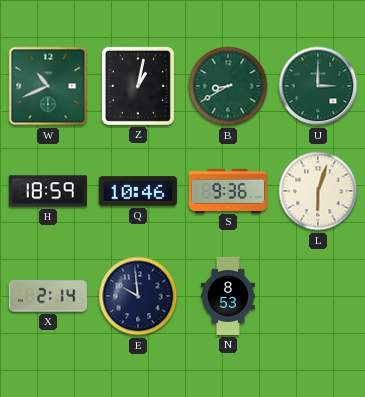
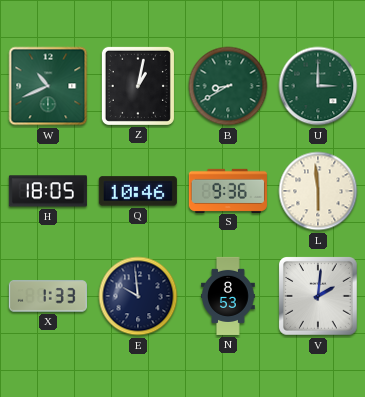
H: 18:59 -> 18:05
L: 6:03 -> 5:59
X: 2:14 -> 1:33
V: none -> 2:01
